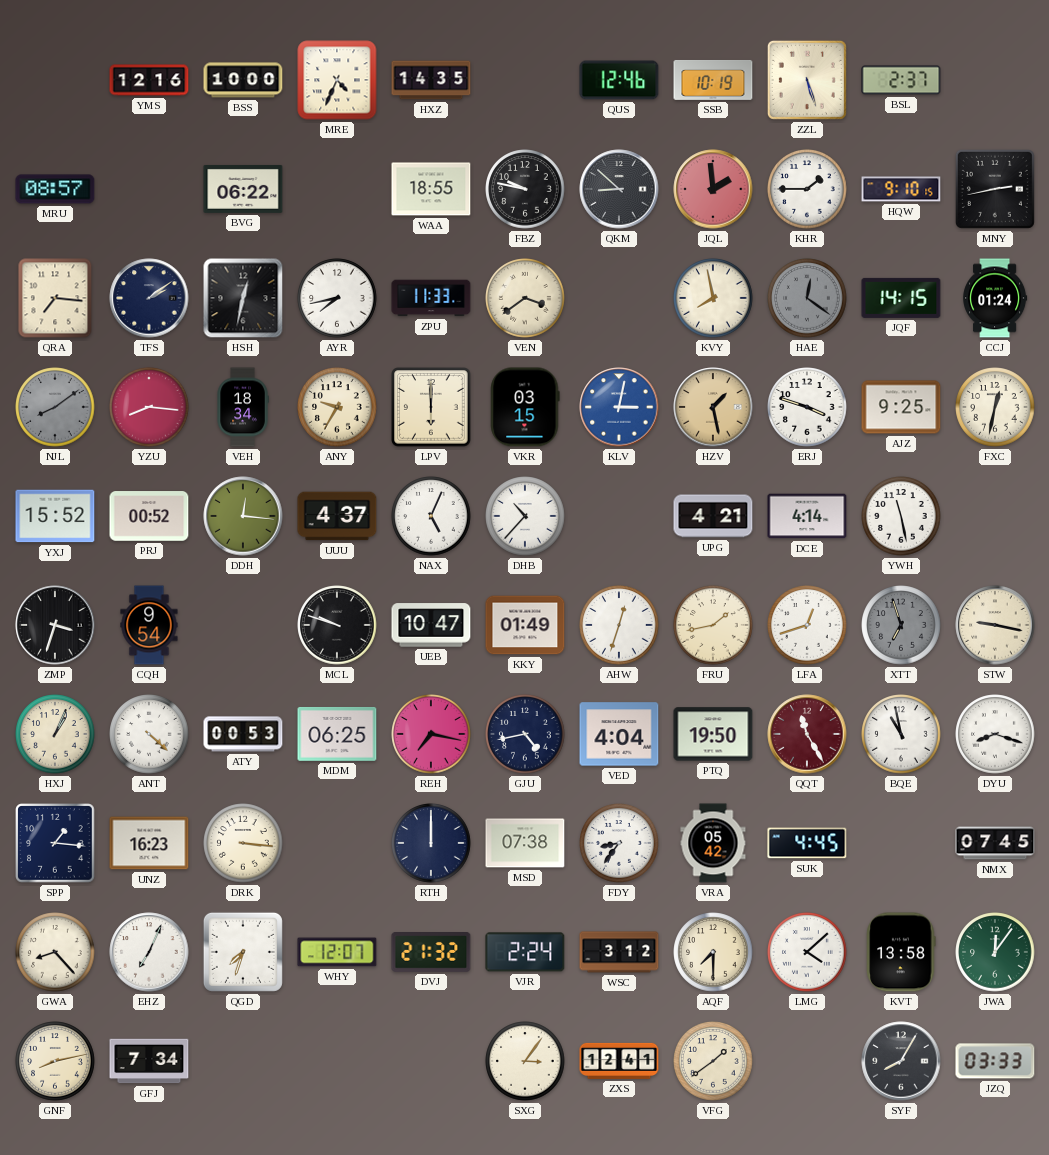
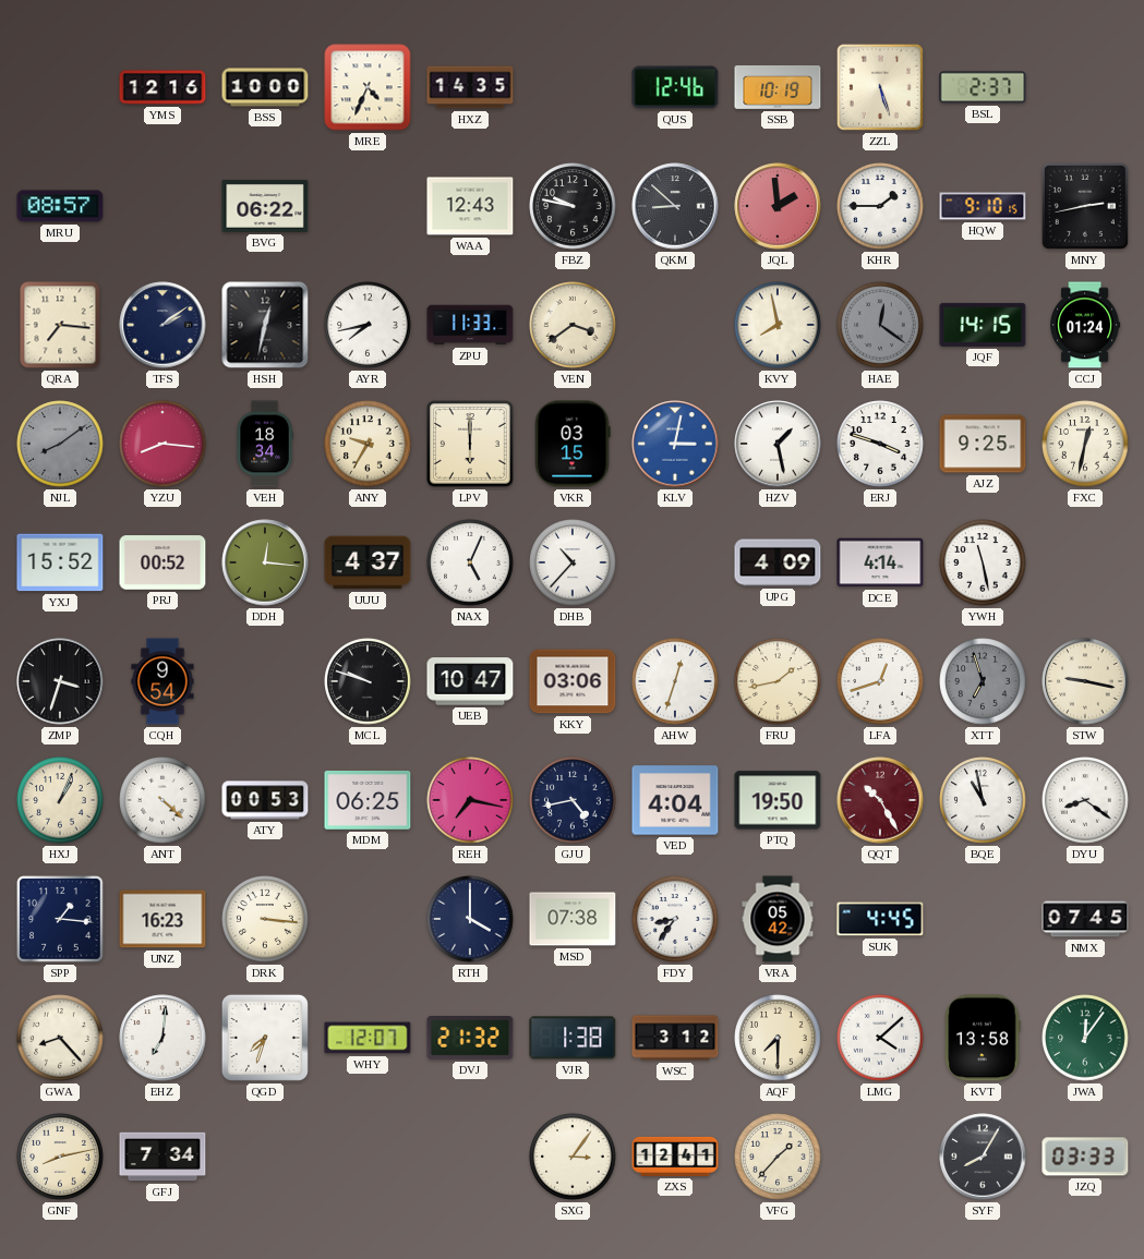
WAA: 18:55 -> 12:43
HZV dial: champagne -> white
UPG: 4:21 -> 4:09
KKY: 01:49 -> 03:06
QQT: 11:25 -> 10:25
DYU: 8:18 -> 8:21
RTH: 12:00 -> 4:00
EHZ: 7:04 -> 7:01
VJR: 2:24 -> 1:38
VFG: 1:39 -> 1:37
